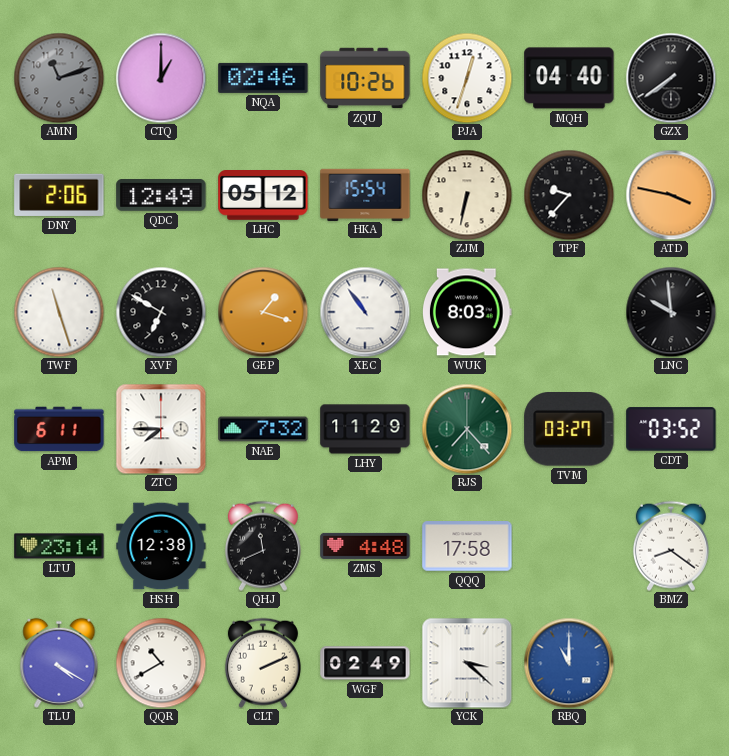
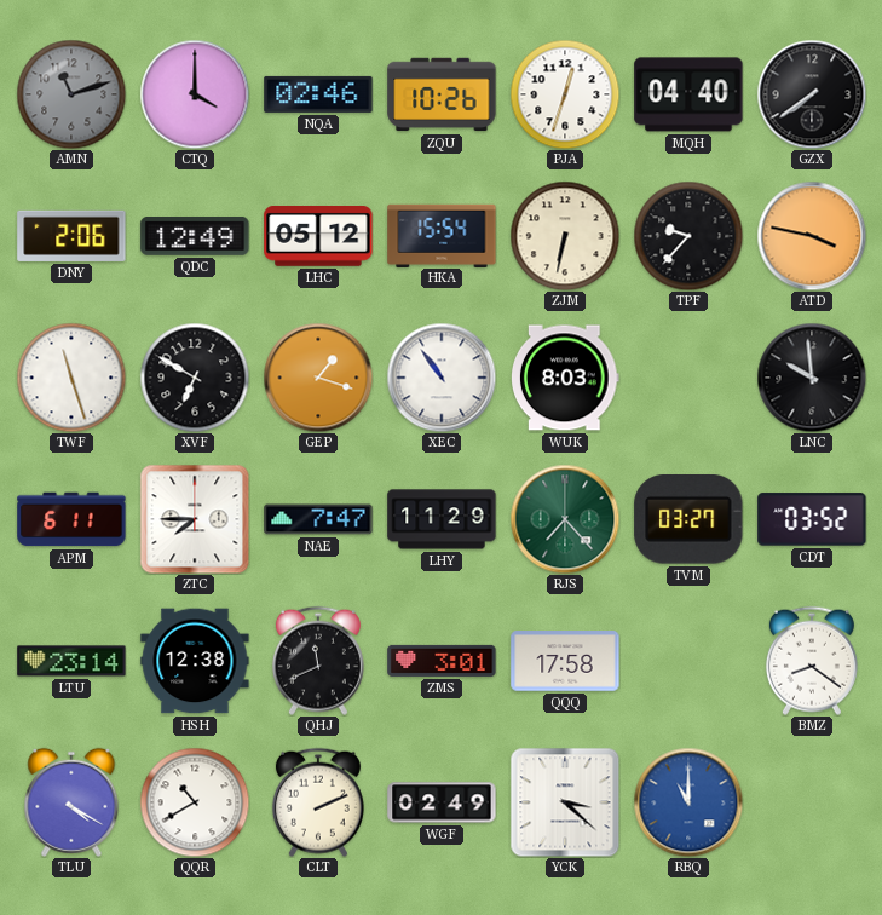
CTQ: 1:00 -> 4:00
NAE: 7:32 -> 7:47
ZMS: 4:48 -> 3:01
